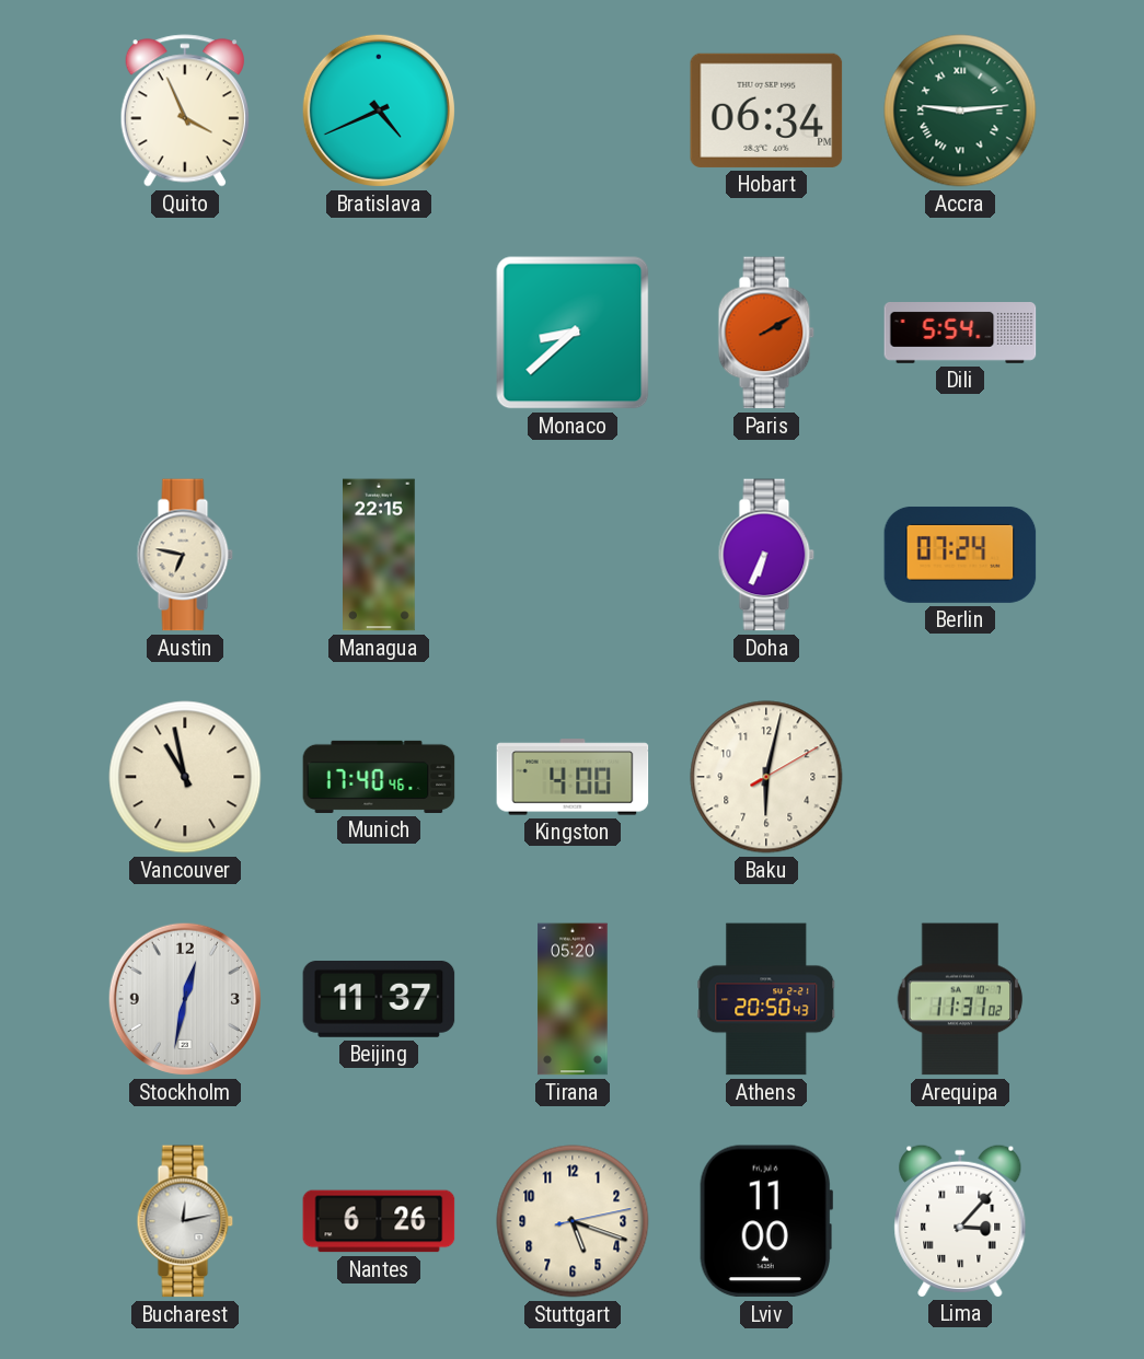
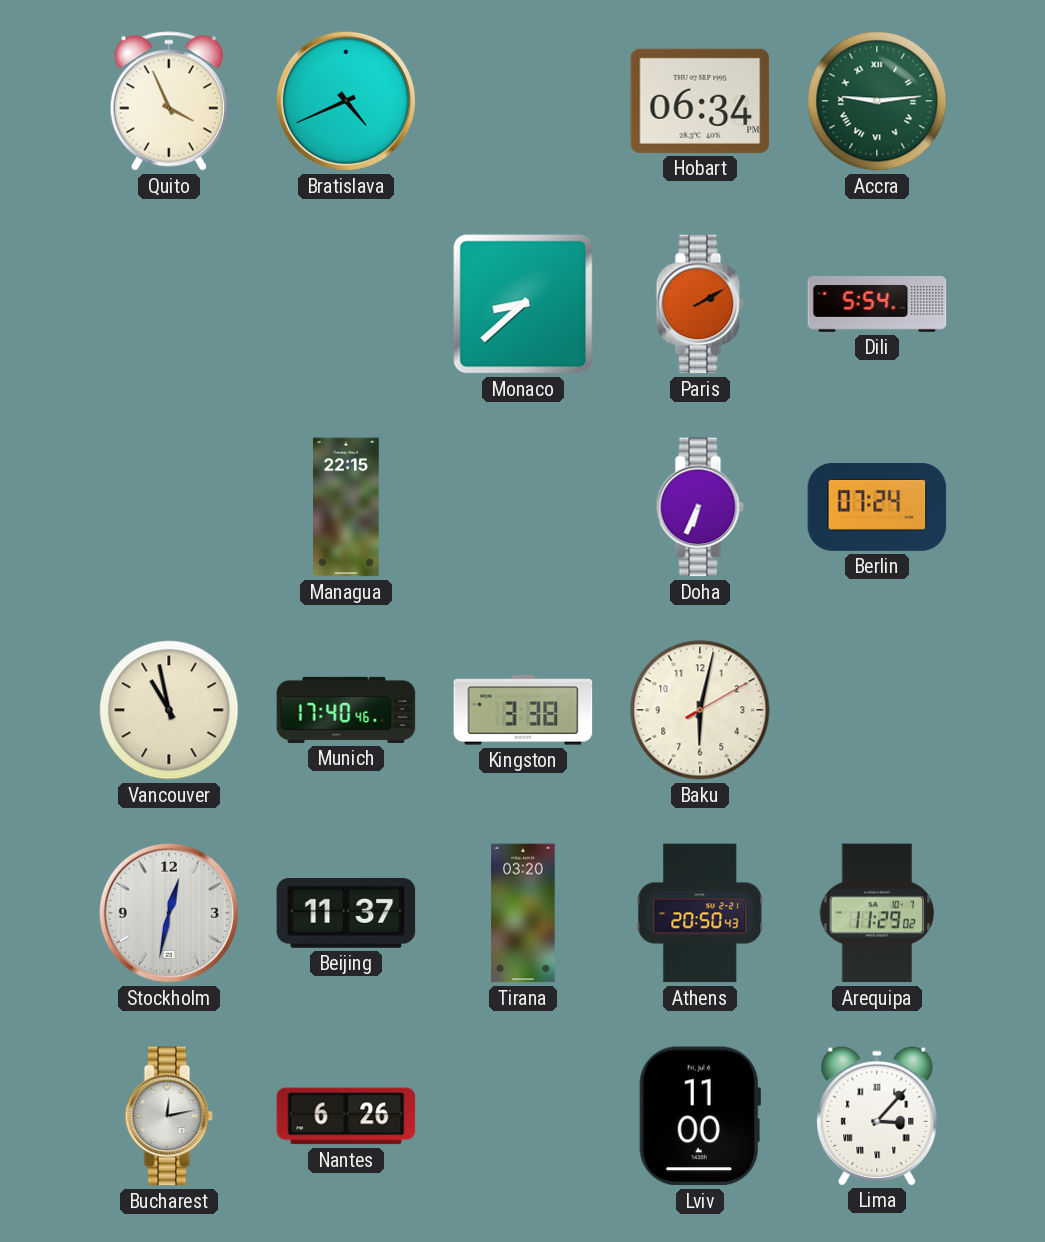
Austin: 6:47 -> none
Kingston: 4:00 -> 3:38
Tirana: 05:20 -> 03:20
Arequipa: 11:31 -> 11:29
Stuttgart: 5:18 -> none
